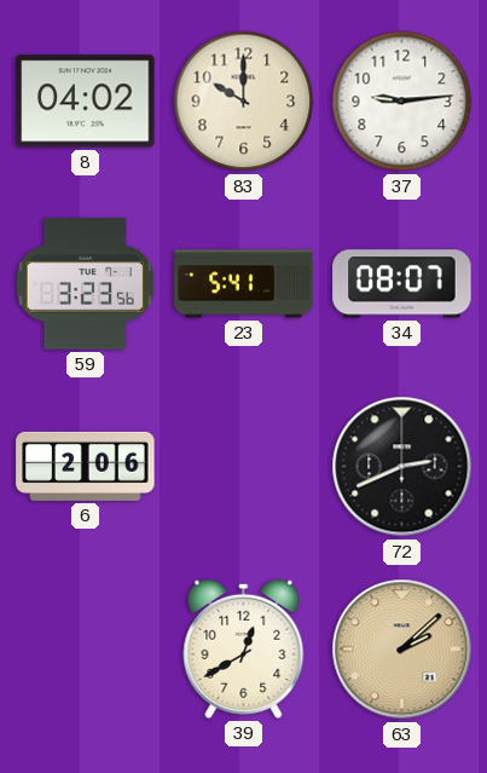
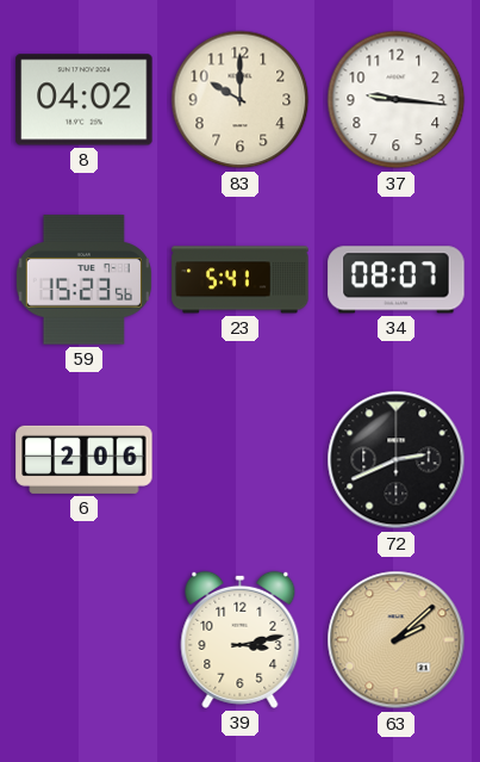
37: 9:14 -> 9:16
59: 3:23 -> 15:23
39: 12:40 -> 3:13
